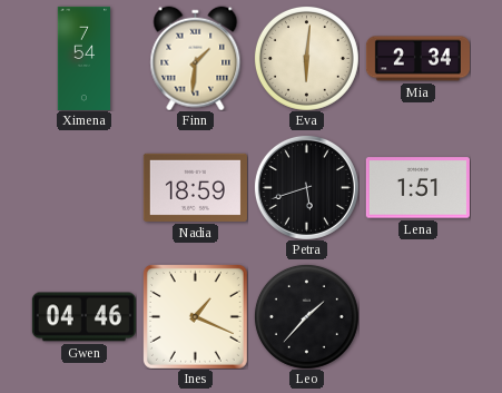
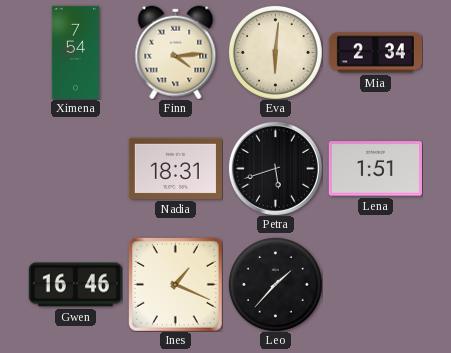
Finn: 1:31 -> 4:14
Nadia: 18:59 -> 18:31
Gwen: 04:46 -> 16:46
